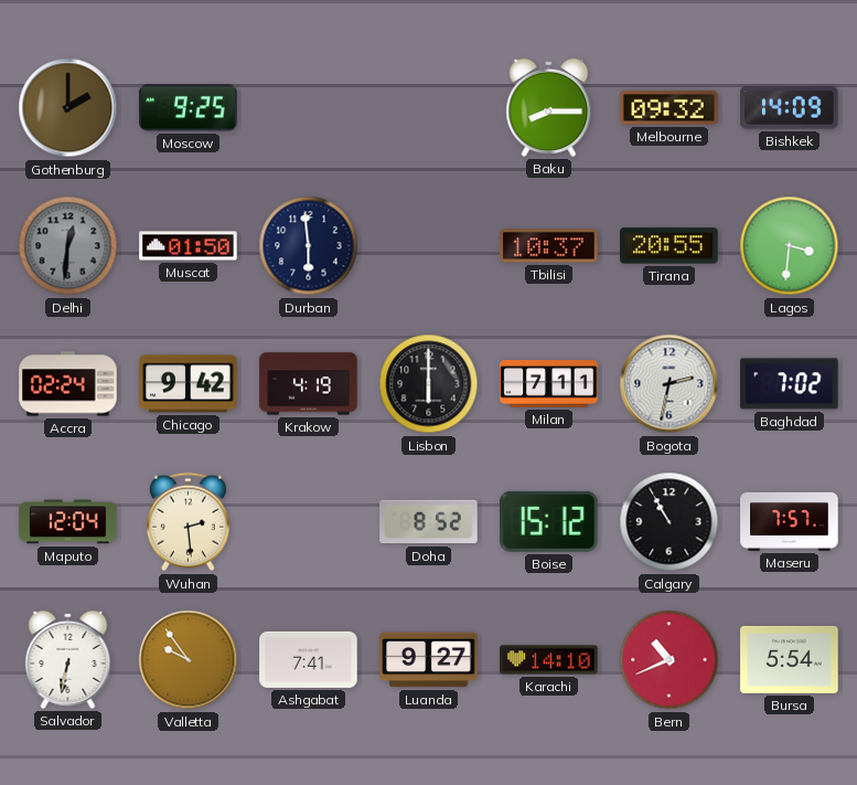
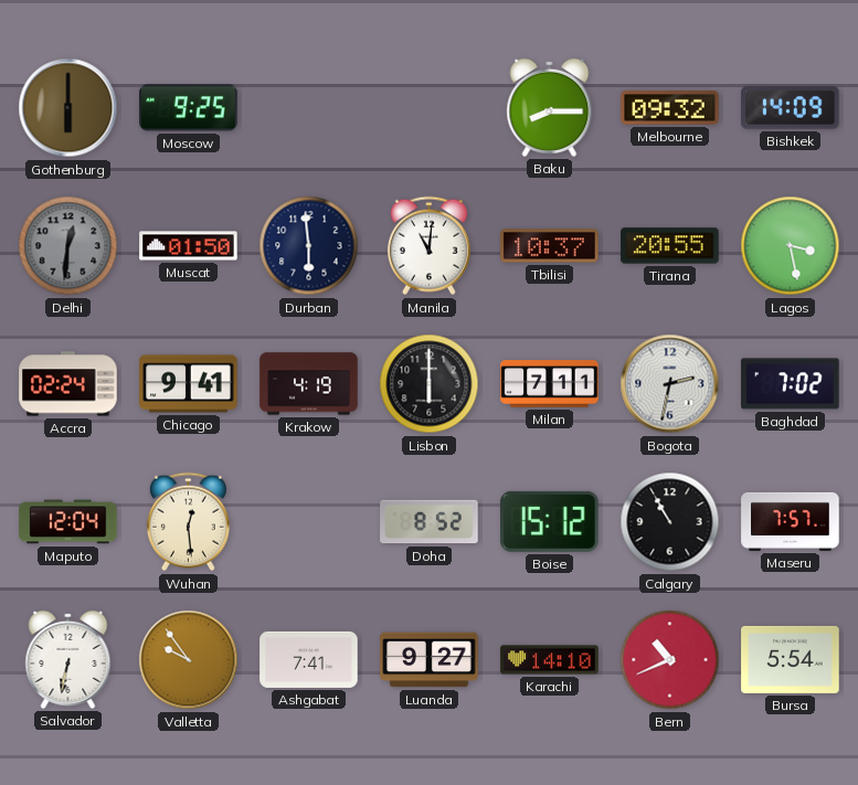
Gothenburg: 2:00 -> 6:00
Manila: none -> 11:01
Lagos: 3:31 -> 3:28
Chicago: 9:42 -> 9:41
Wuhan: 2:29 -> 12:29
